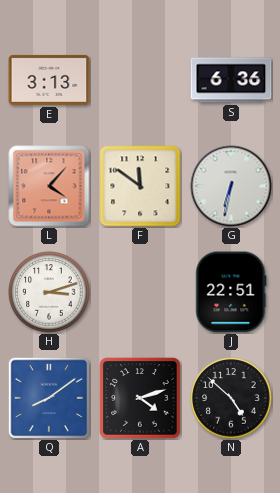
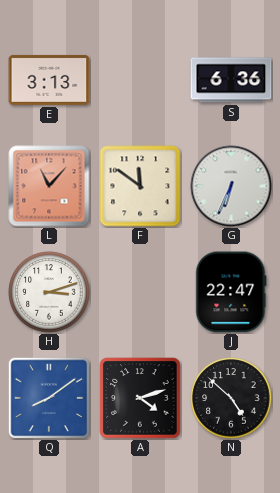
L: 4:07 -> 11:07
G: 6:32 -> 6:34
J: 22:51 -> 22:47
